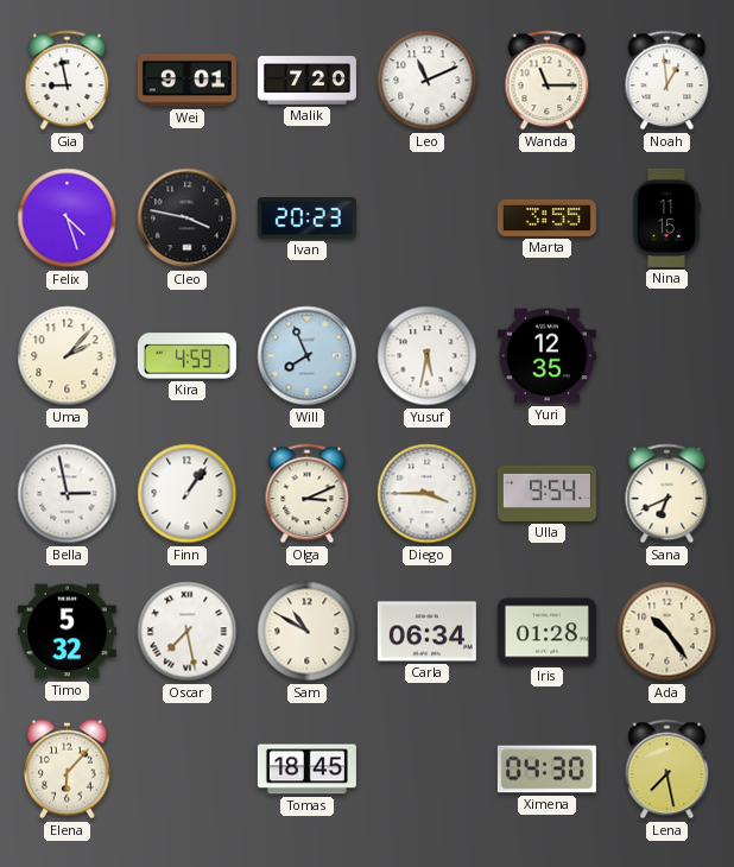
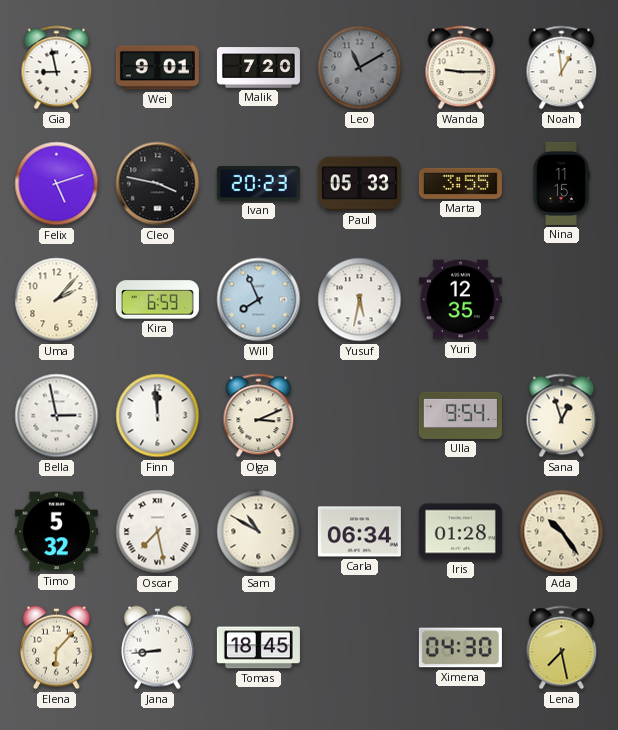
Leo: 11:11 -> 11:10
Leo dial: white -> grey
Wanda: 11:15 -> 9:15
Felix: 4:27 -> 5:12
Paul: none -> 05:33
Kira: 4:59 -> 6:59
Finn: 1:06 -> 11:59
Diego: 3:45 -> none
Sana: 6:41 -> 12:57
Jana: none -> 8:44
